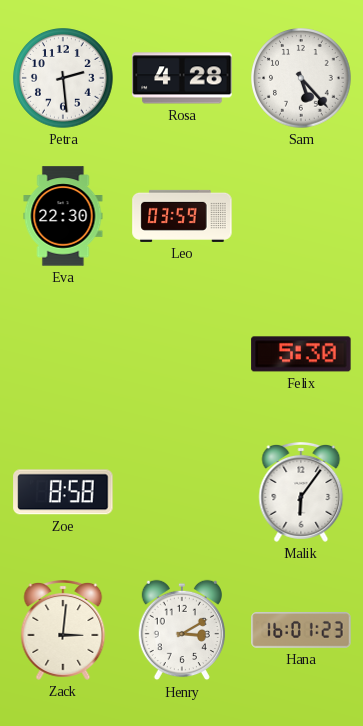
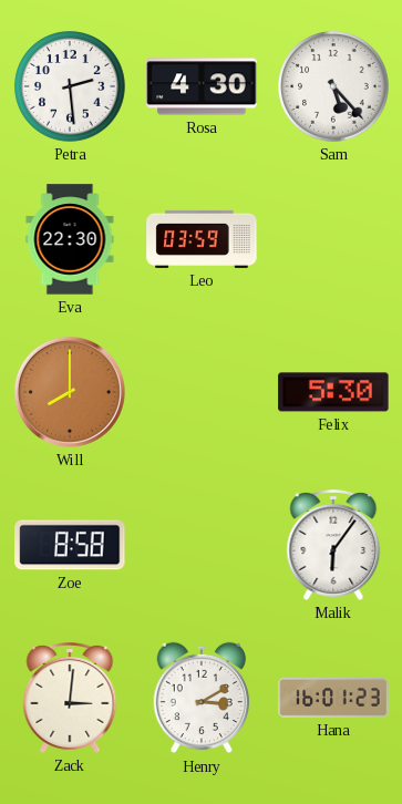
Rosa: 4:28 -> 4:30
Will: none -> 8:00
